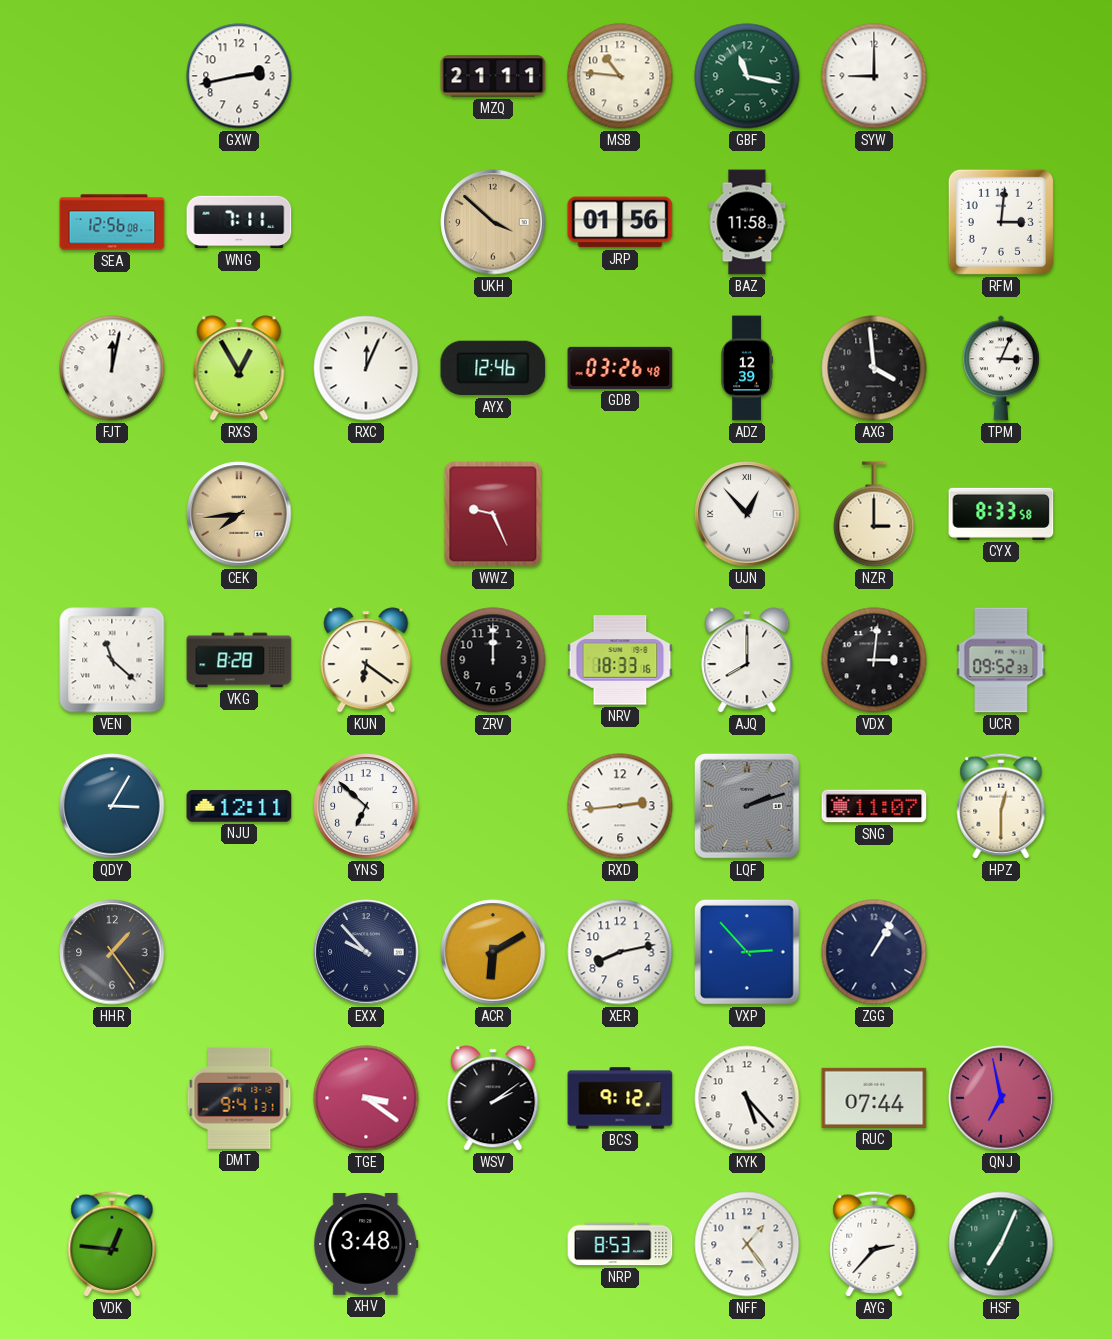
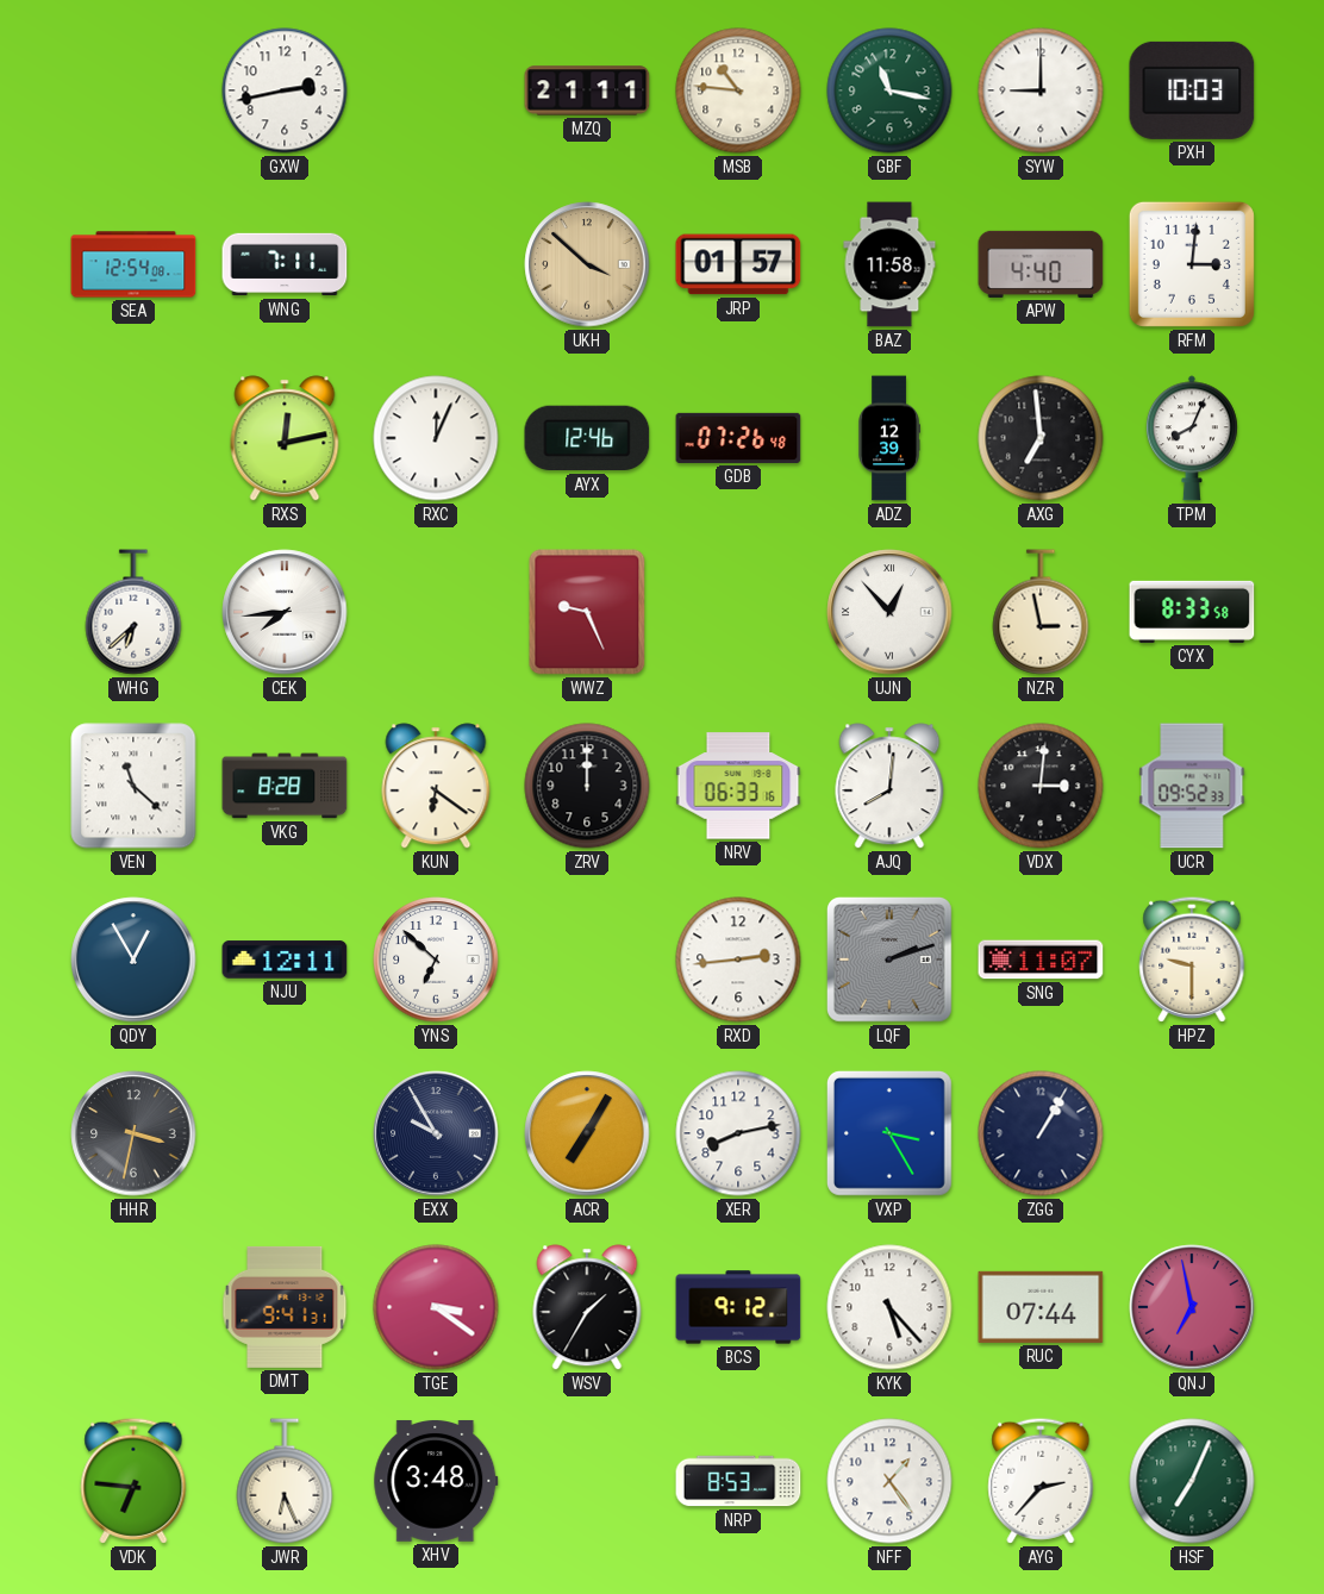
PXH: none -> 10:03
SEA: 12:56 -> 12:54
JRP: 01:56 -> 01:57
APW: none -> 4:40
FJT: 12:02 -> none
RXS: 12:55 -> 12:13
GDB: 03:26 -> 07:26
AXG: 3:59 -> 6:59
TPM: 3:04 -> 8:04
WHG: none -> 6:38
CEK dial: champagne -> white
NZR: 3:00 -> 2:58
NRV: 18:33 -> 06:33
AJQ: 8:00 -> 8:01
QDY: 3:05 -> 12:55
HPZ: 12:30 -> 9:30
HHR: 1:24 -> 3:32
EXX: 9:53 -> 9:55
ACR: 6:10 -> 7:05
VXP: 2:53 -> 3:25
WSV: 2:09 -> 1:35
VDK: 12:46 -> 6:46
JWR: none -> 6:26
